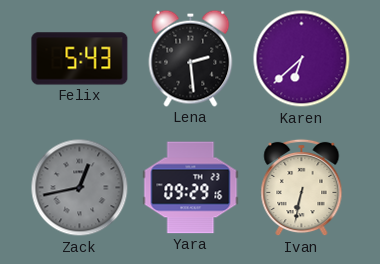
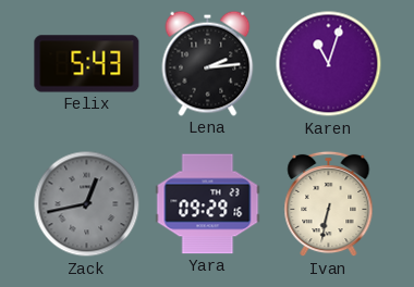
Lena: 2:29 -> 2:14
Karen: 6:38 -> 11:03
